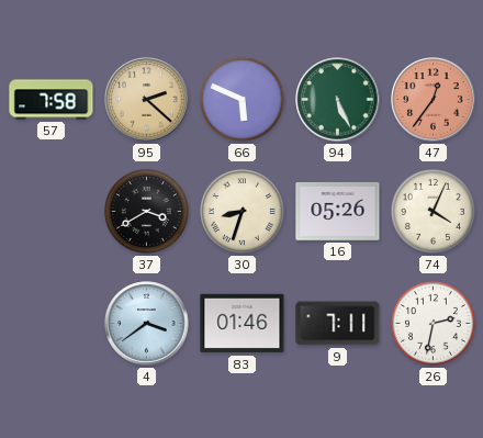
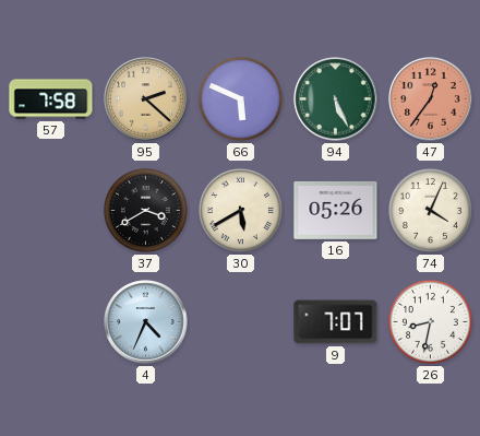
30: 8:33 -> 5:40
4: 3:39 -> 4:34
83: 01:46 -> none
9: 7:11 -> 7:07
26: 2:32 -> 8:32
